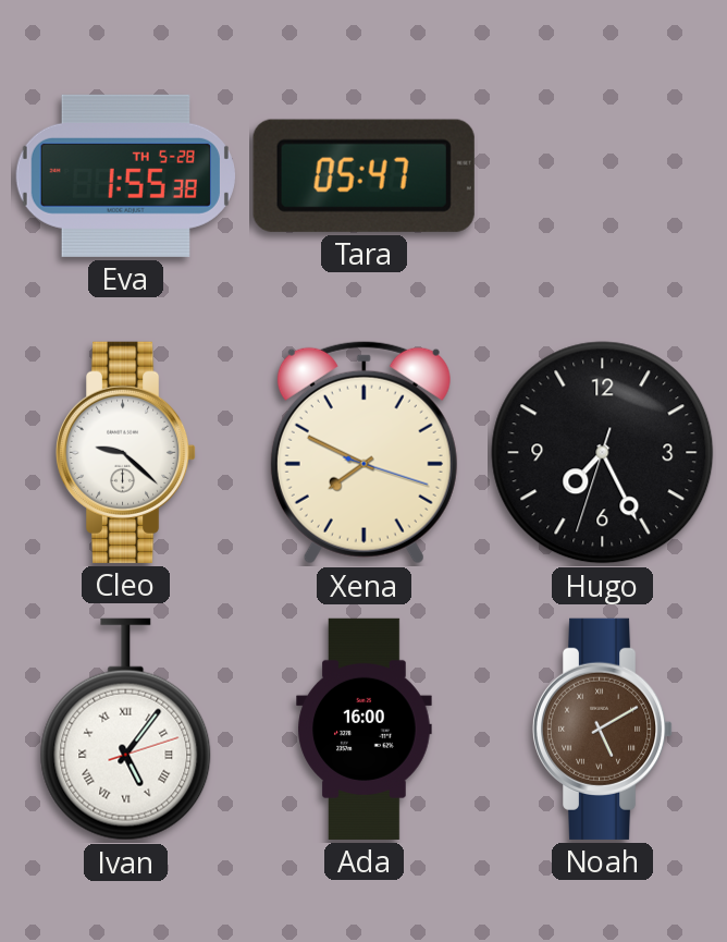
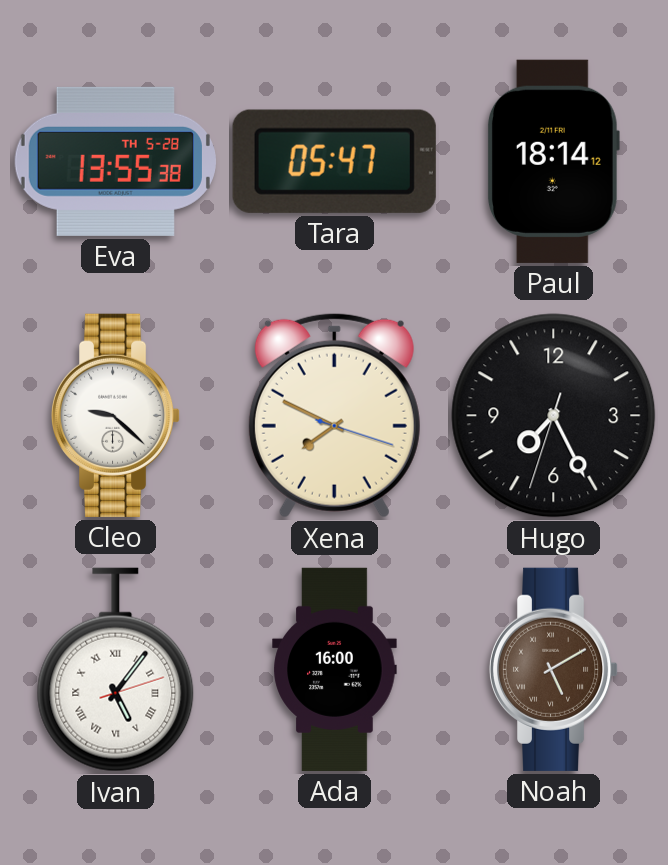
Eva: 1:55 -> 13:55
Paul: none -> 18:14
